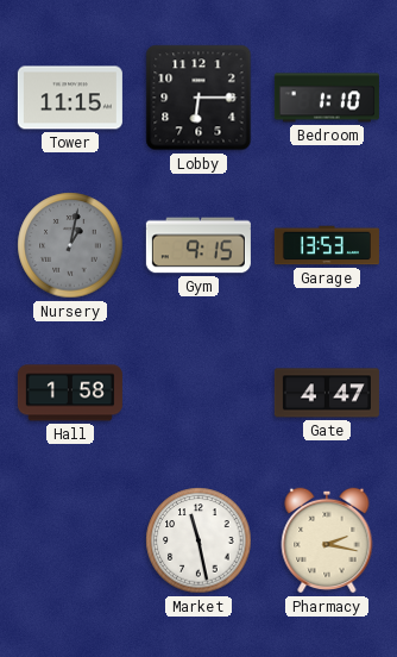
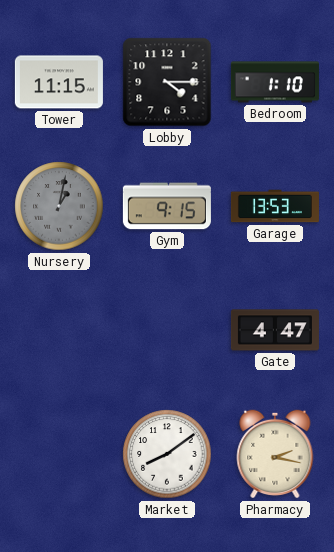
Lobby: 6:15 -> 4:15
Hall: 1:58 -> none
Market: 11:28 -> 8:09
